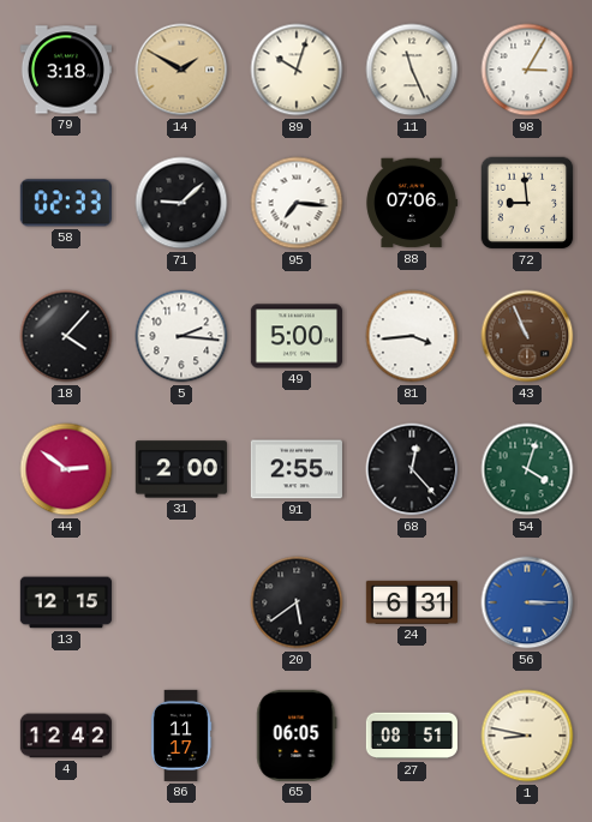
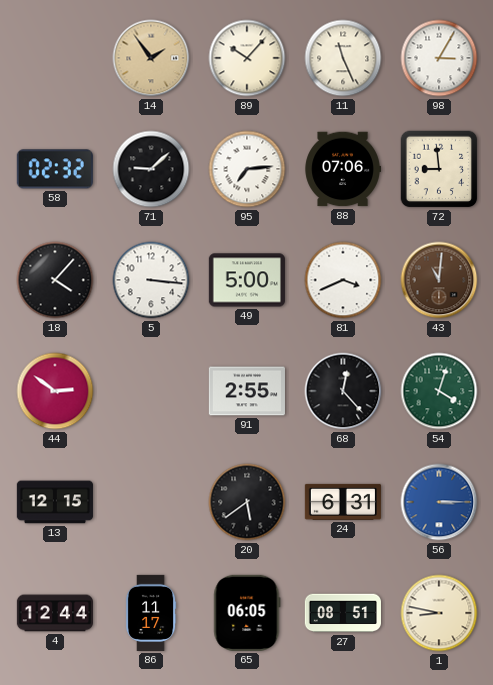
79: 3:18 -> none
14: 1:50 -> 1:54
89: 10:03 -> 10:07
58: 02:33 -> 02:32
95: 7:16 -> 7:14
5: 2:16 -> 3:16
81: 3:44 -> 3:41
43: 10:56 -> 11:01
31: 2:00 -> none
4: 12:42 -> 12:44
